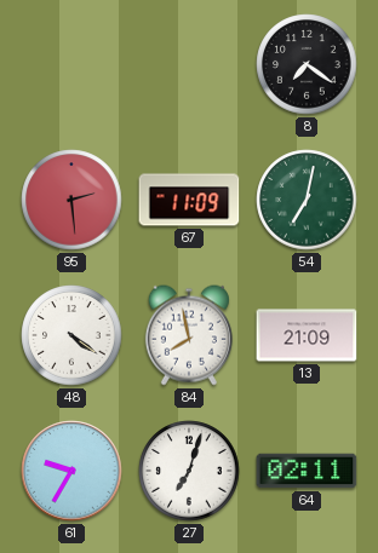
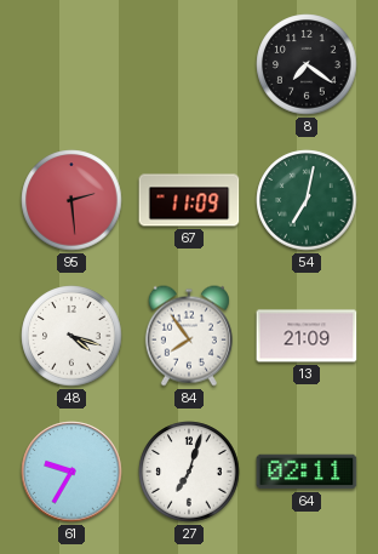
48: 4:21 -> 4:18
84: 7:58 -> 7:54
